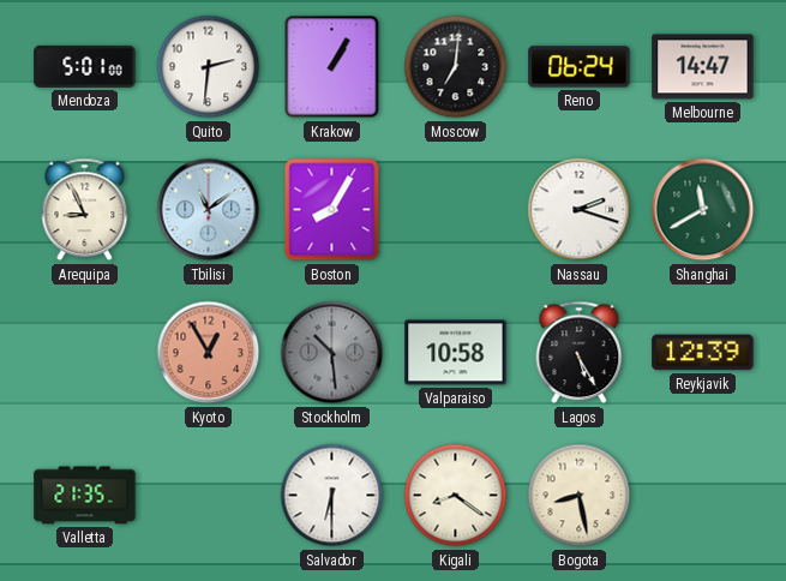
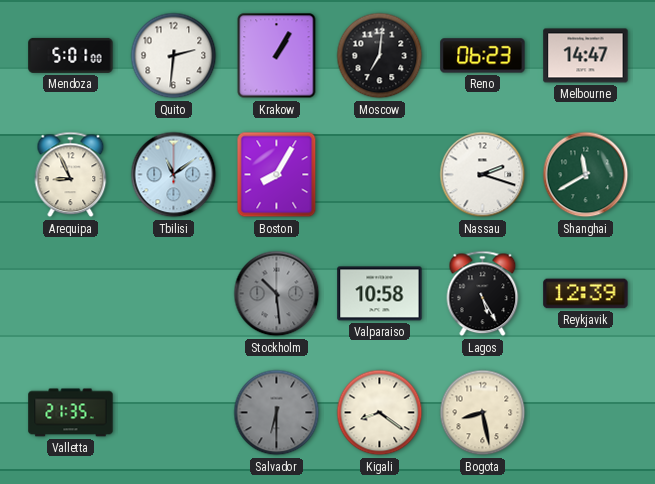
Reno: 06:24 -> 06:23
Kyoto: 12:55 -> none
Salvador dial: white -> grey
